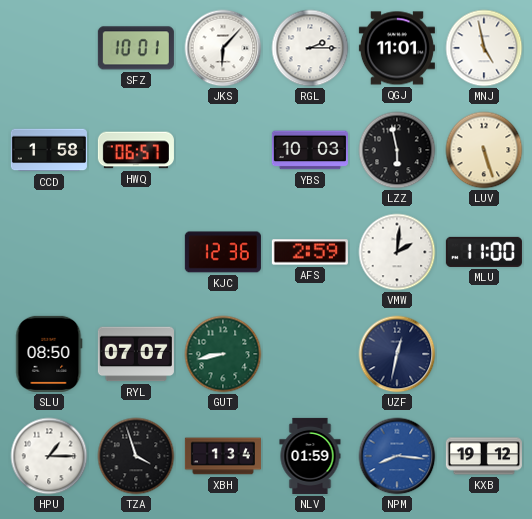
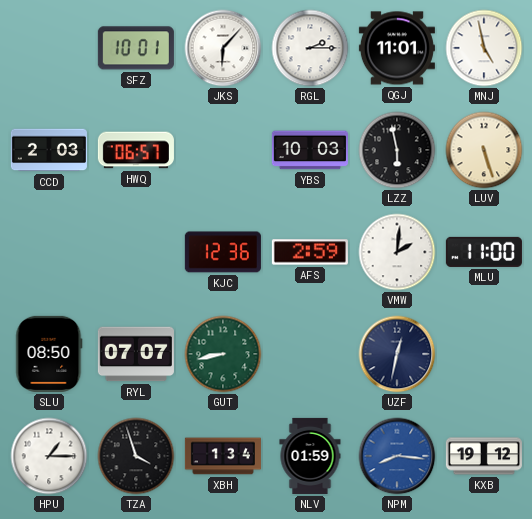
CCD: 1:58 -> 2:03
